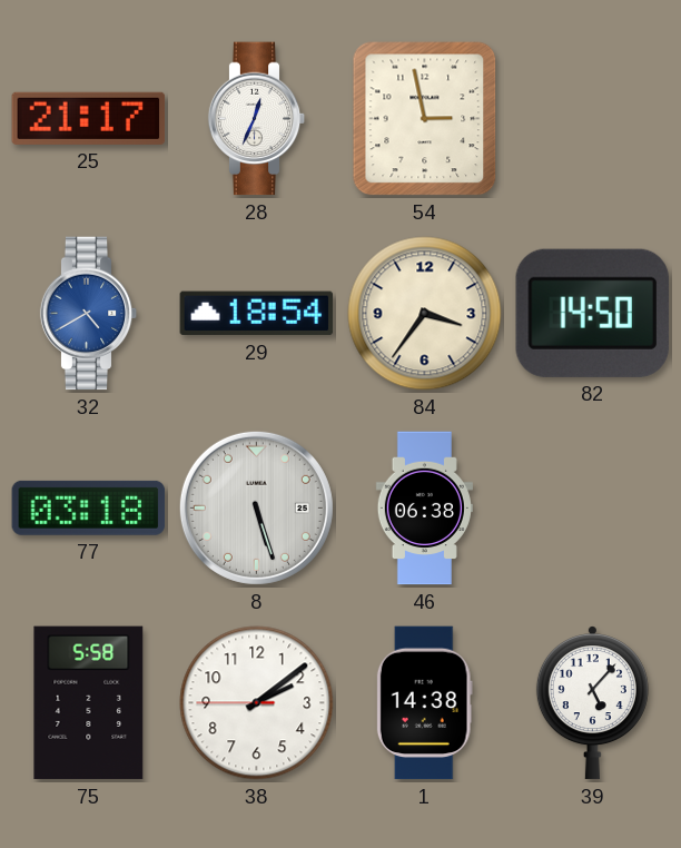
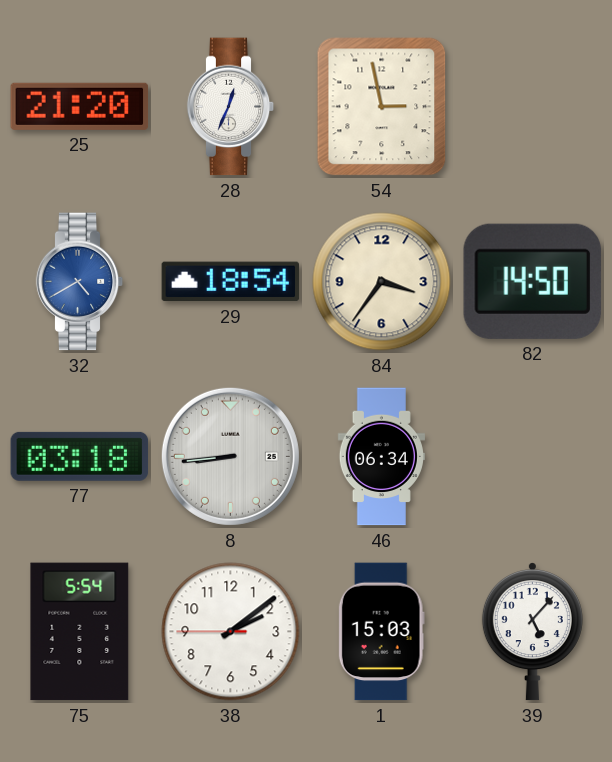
25: 21:17 -> 21:20
8: 5:27 -> 8:44
46: 06:38 -> 06:34
75: 5:58 -> 5:54
1: 14:38 -> 15:03
